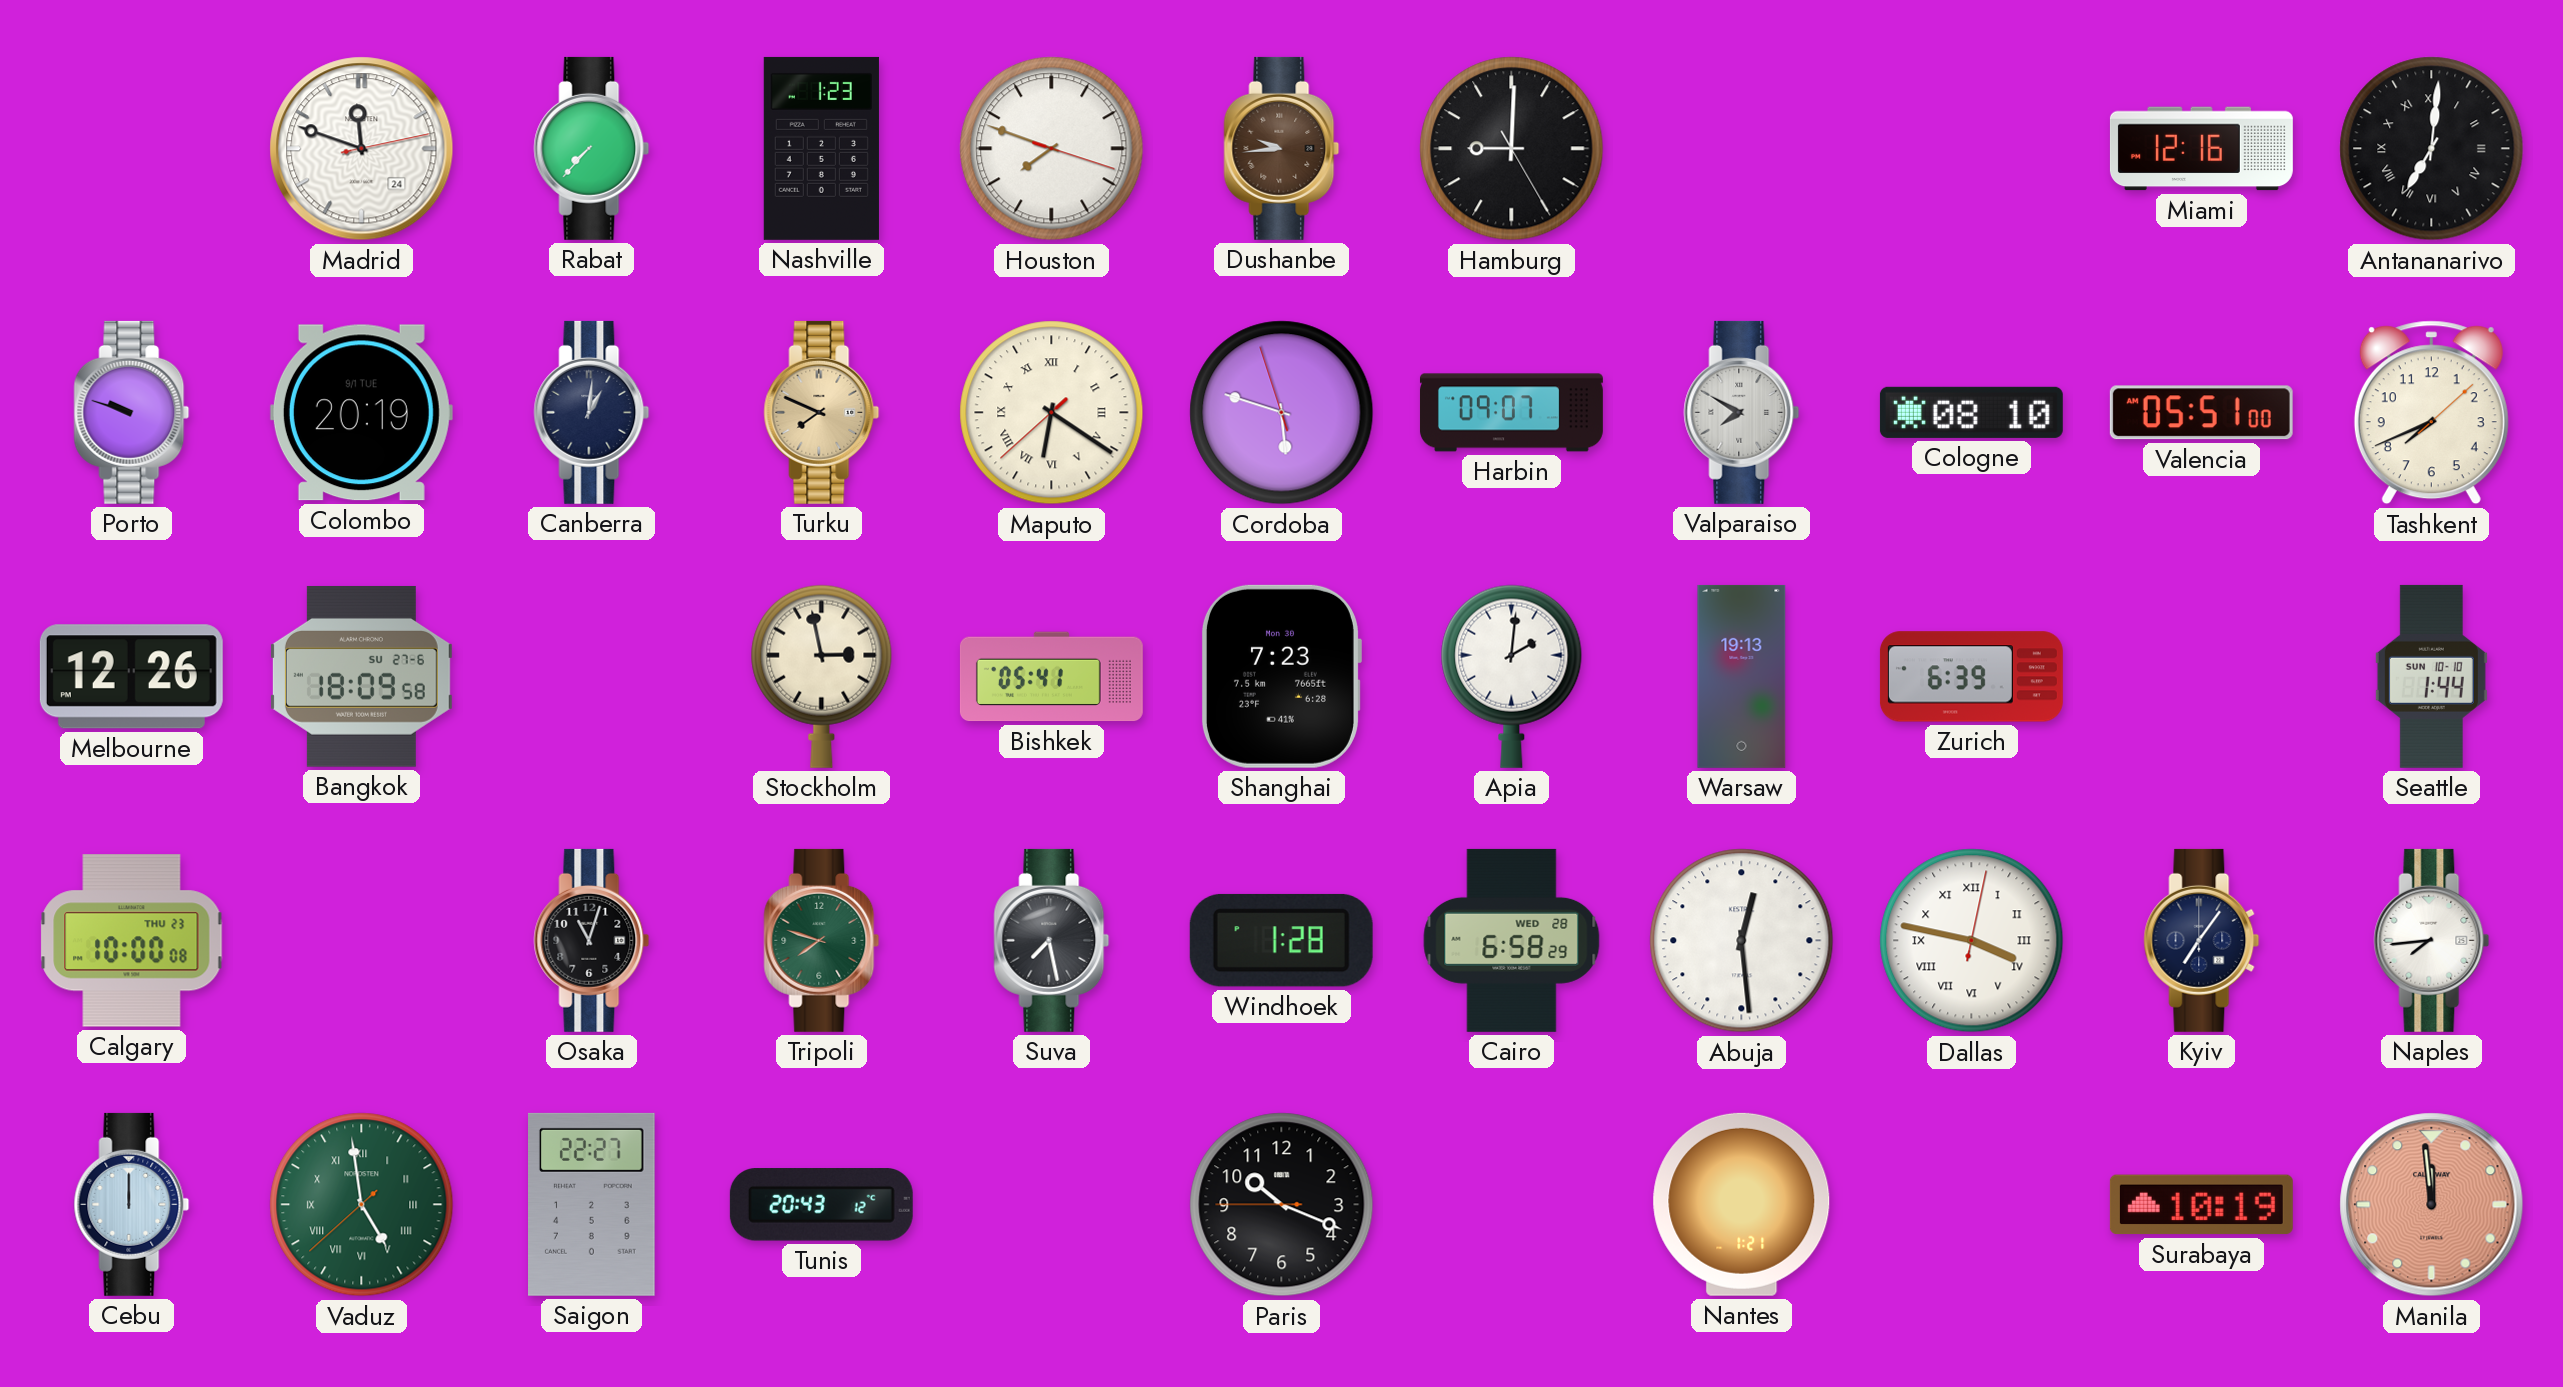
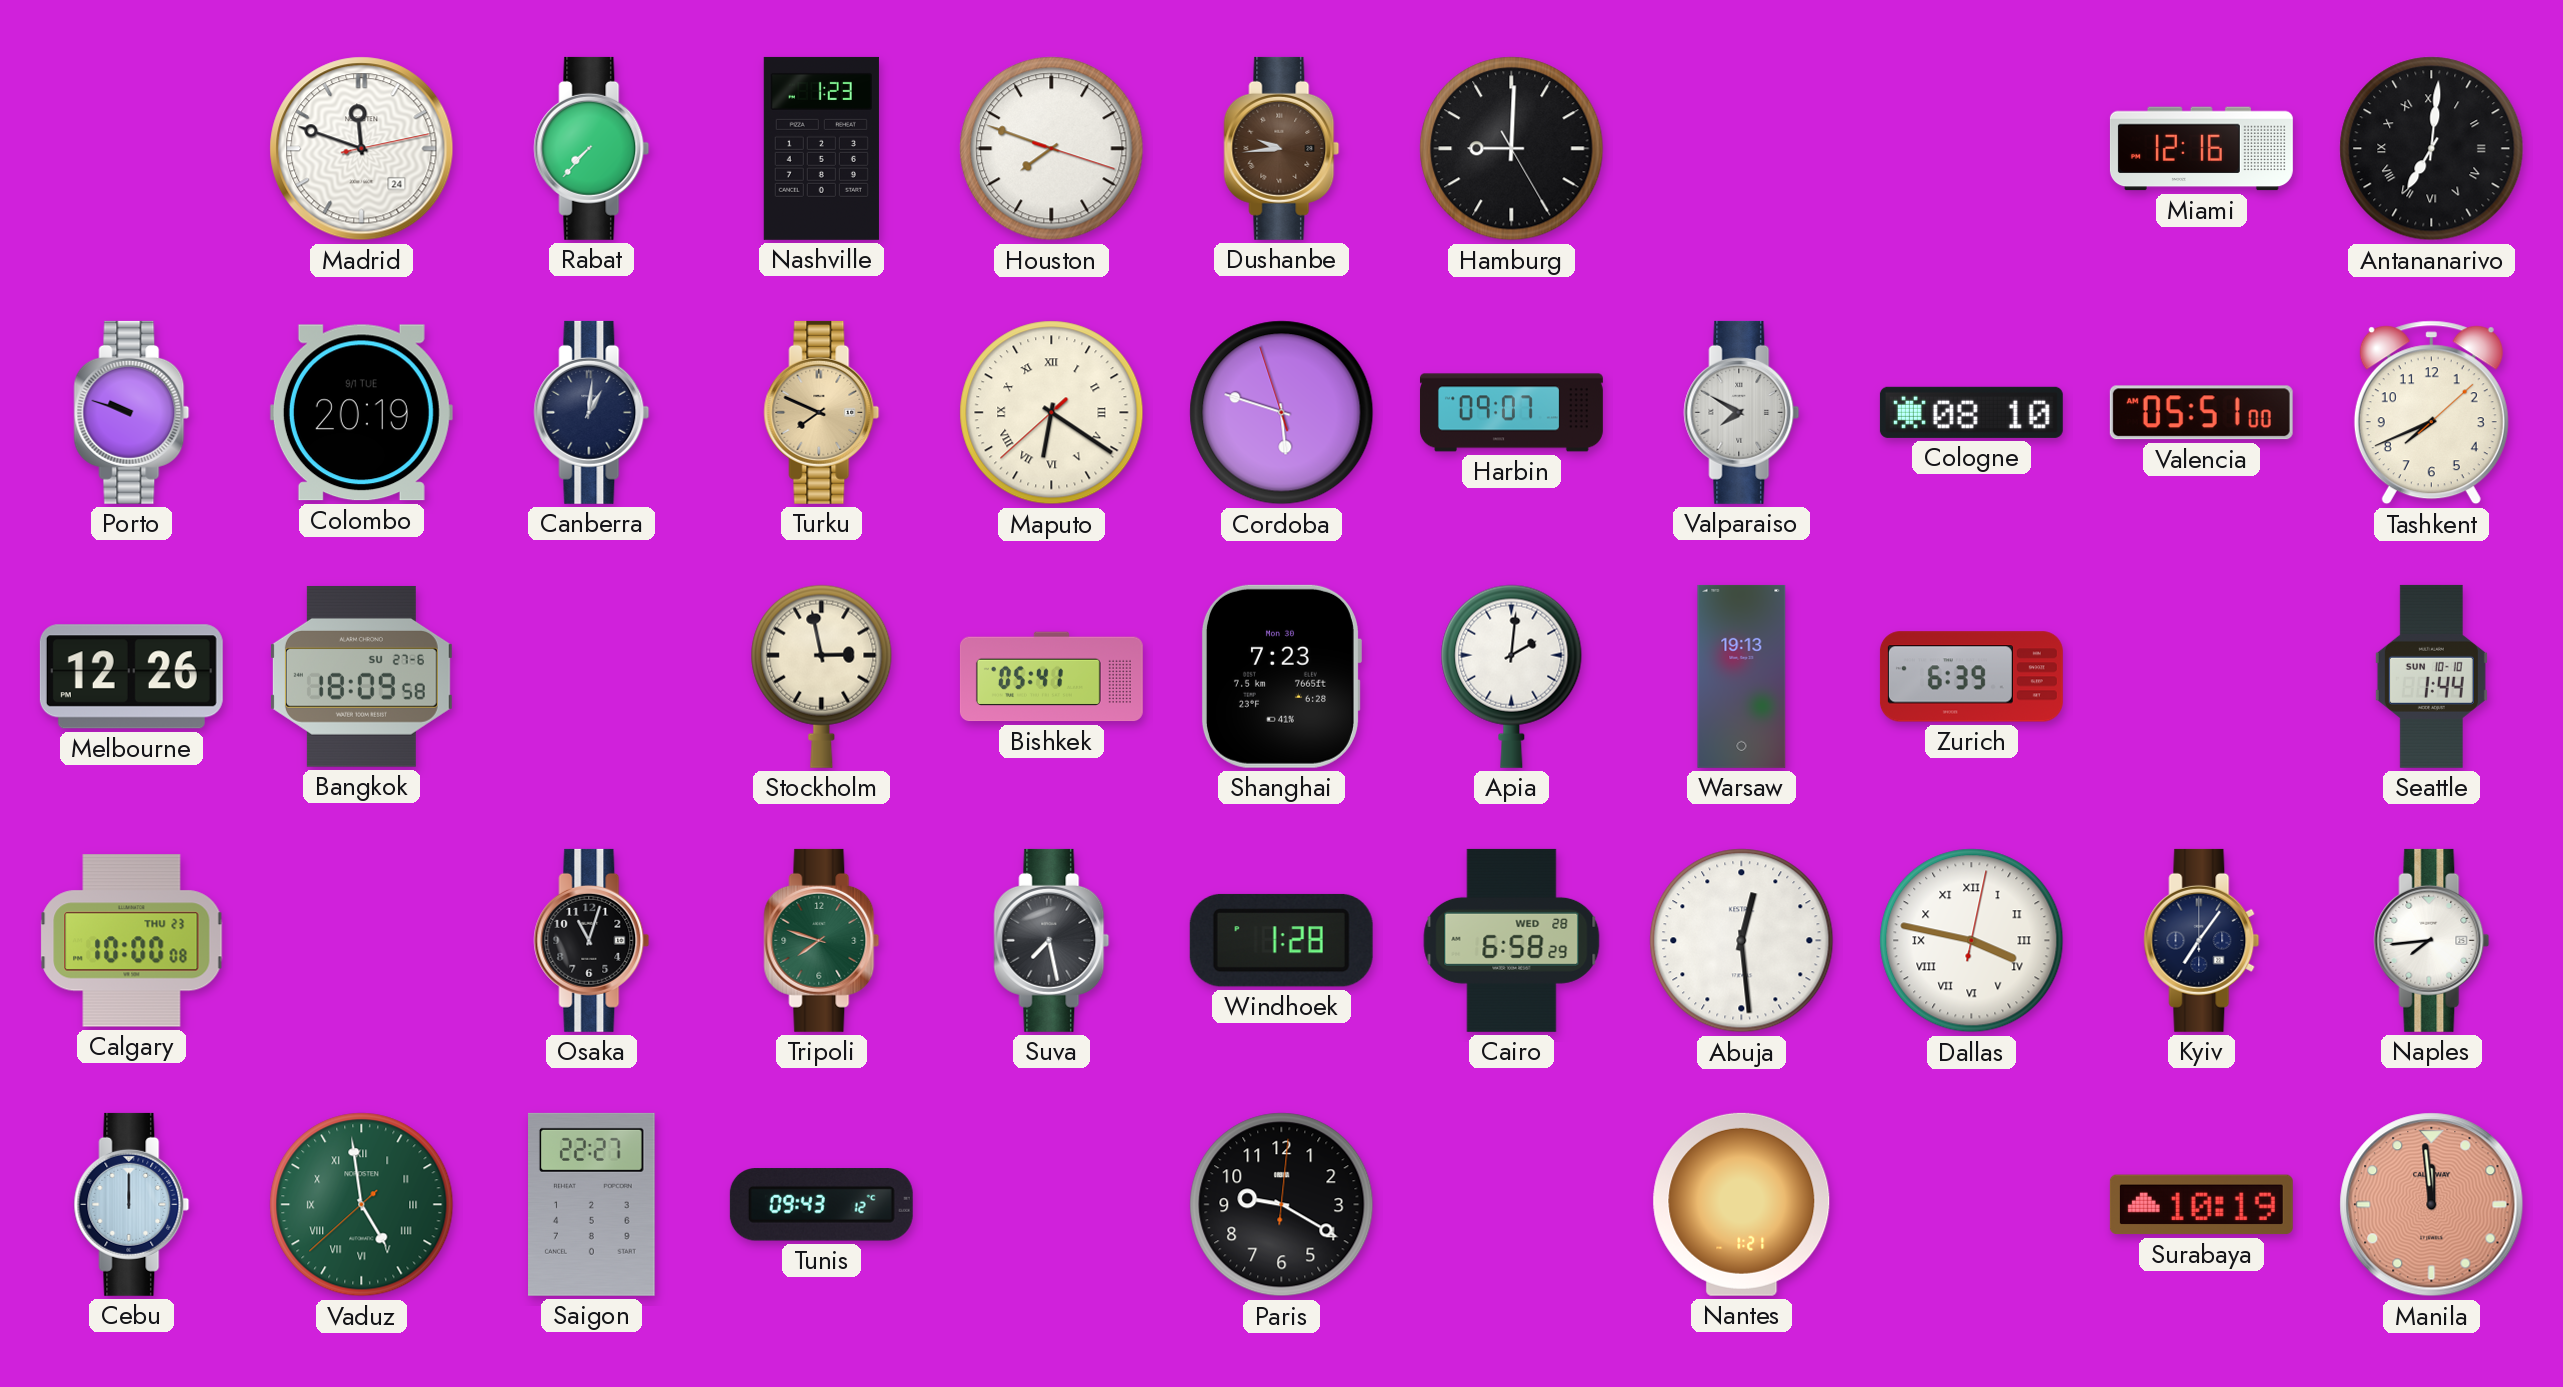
Tunis: 20:43 -> 09:43
Paris: 10:18 -> 9:20
